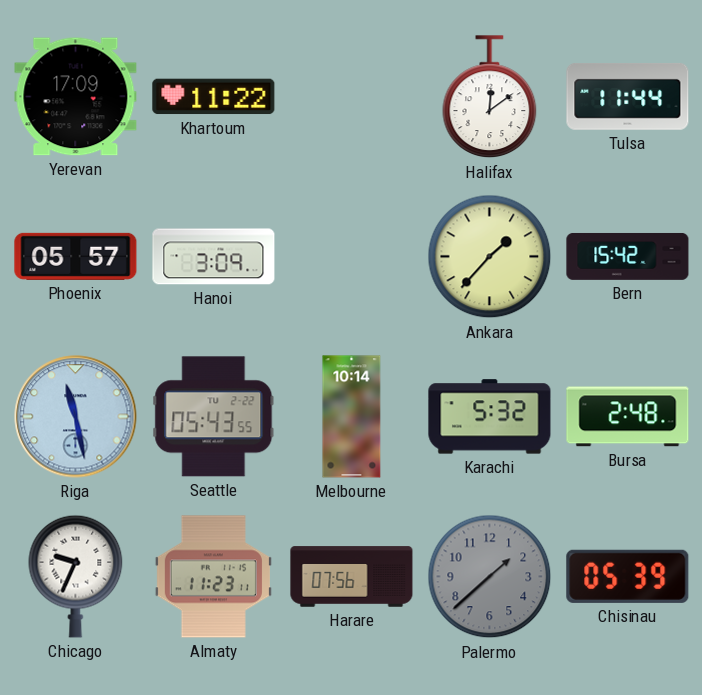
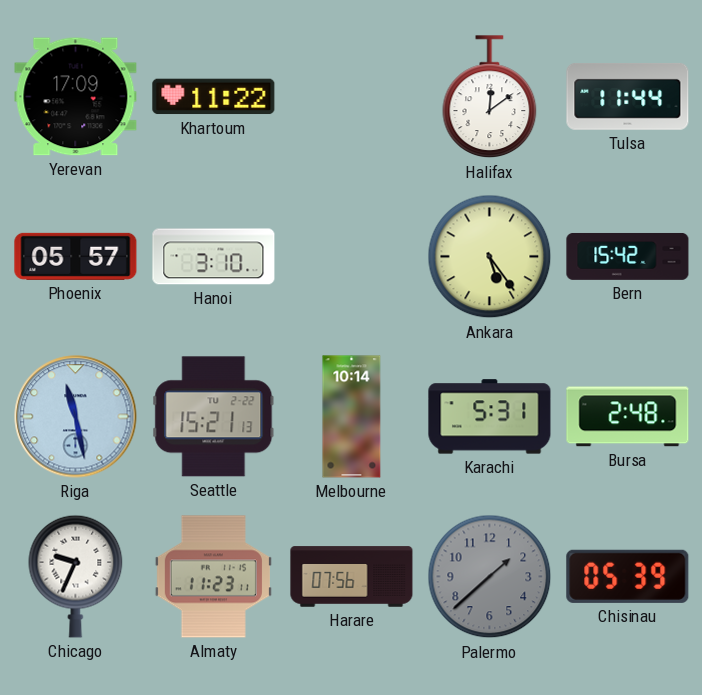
Hanoi: 3:09 -> 3:10
Ankara: 1:37 -> 5:24
Seattle: 05:43 -> 15:21
Karachi: 5:32 -> 5:31
